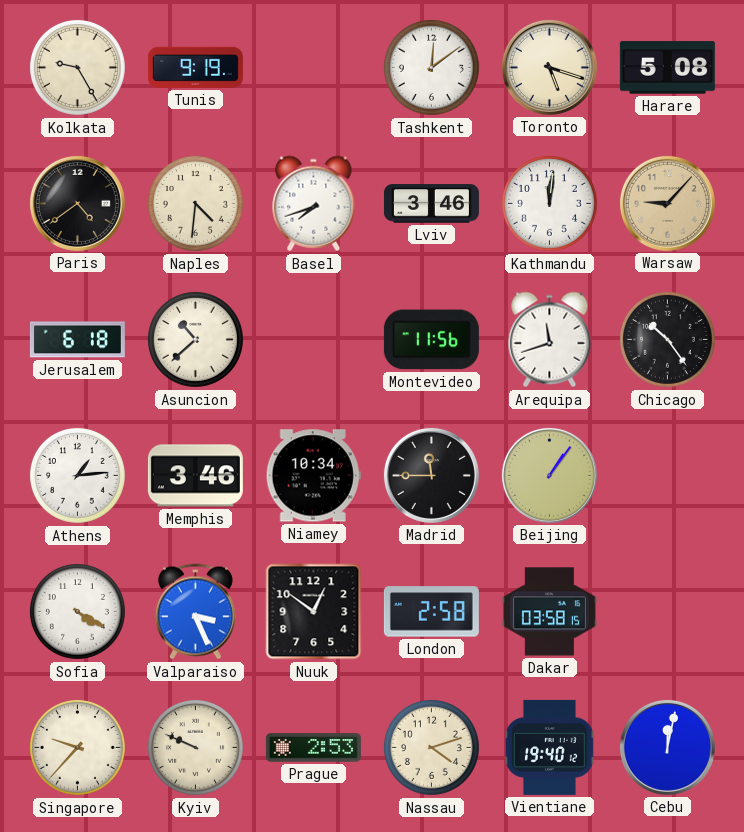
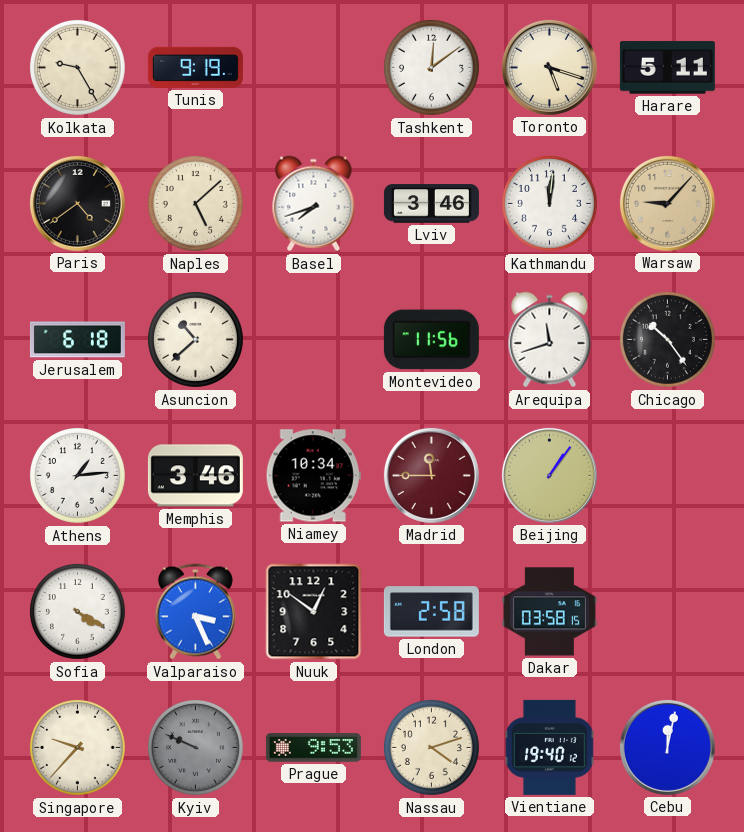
Harare: 5:08 -> 5:11
Naples: 4:31 -> 5:08
Madrid dial: black -> burgundy
Kyiv dial: cream -> grey
Prague: 2:53 -> 9:53
